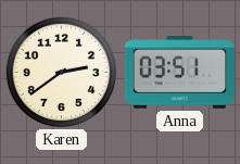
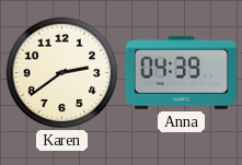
Anna: 03:51 -> 04:39
